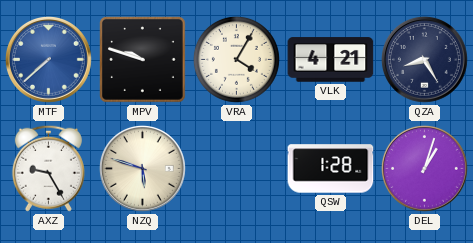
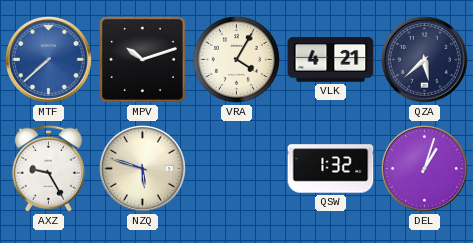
MPV: 9:48 -> 10:12
QZA: 8:25 -> 5:38
QSW: 1:28 -> 1:32
